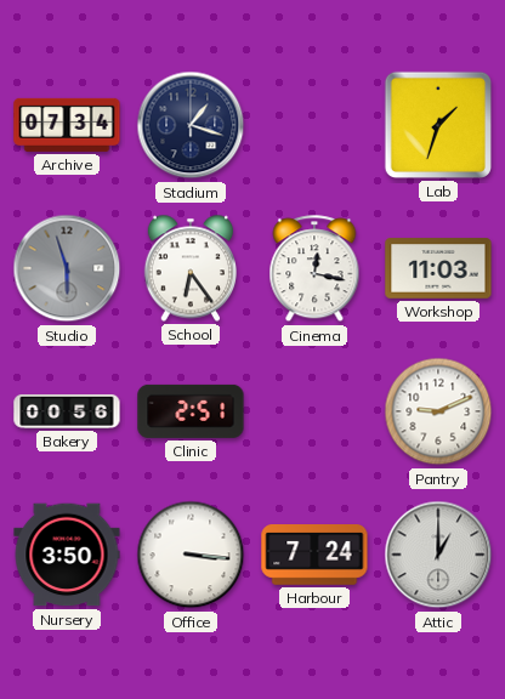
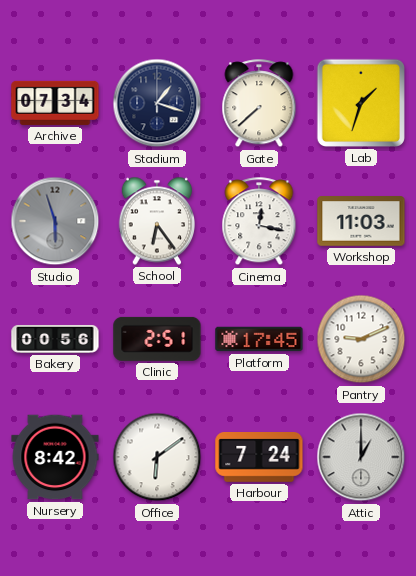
Gate: none -> 7:38
Platform: none -> 17:45
Nursery: 3:50 -> 8:42
Office: 3:16 -> 6:09
